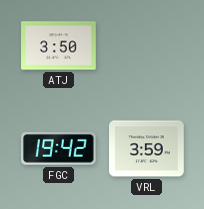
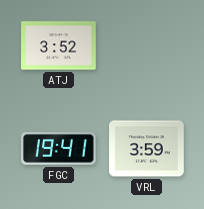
ATJ: 3:50 -> 3:52
FGC: 19:42 -> 19:41
